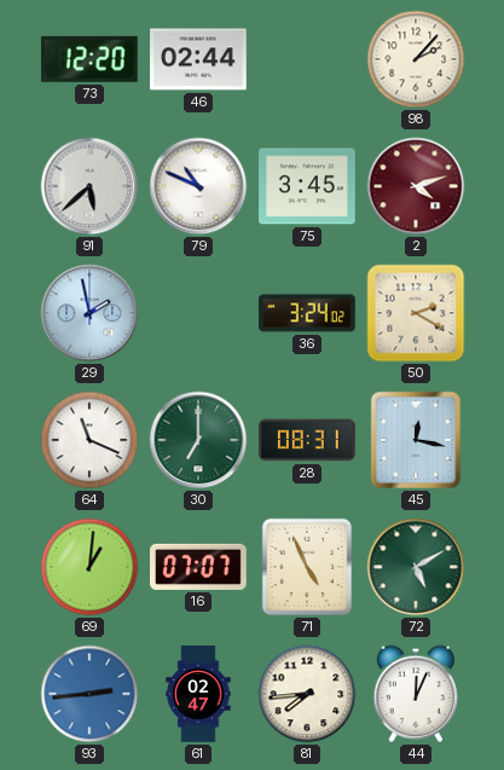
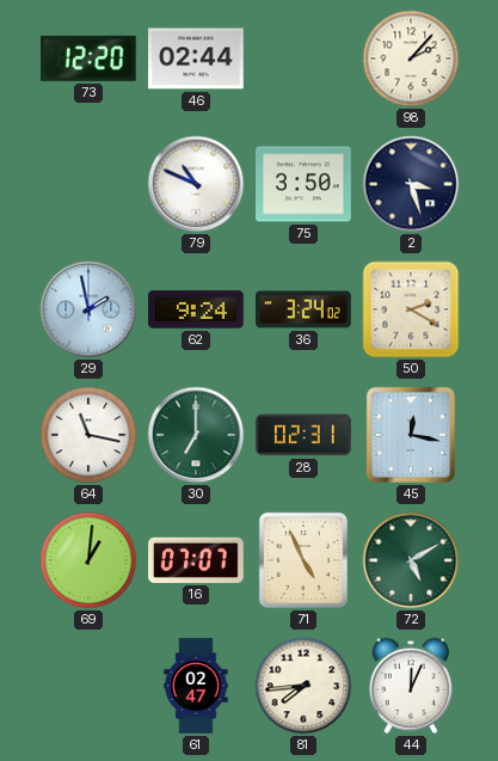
91: 5:38 -> none
75: 3:45 -> 3:50
2: 4:12 -> 3:27
2 dial: burgundy -> navy
62: none -> 9:24
64: 11:19 -> 11:17
28: 08:31 -> 02:31
93: 2:44 -> none
